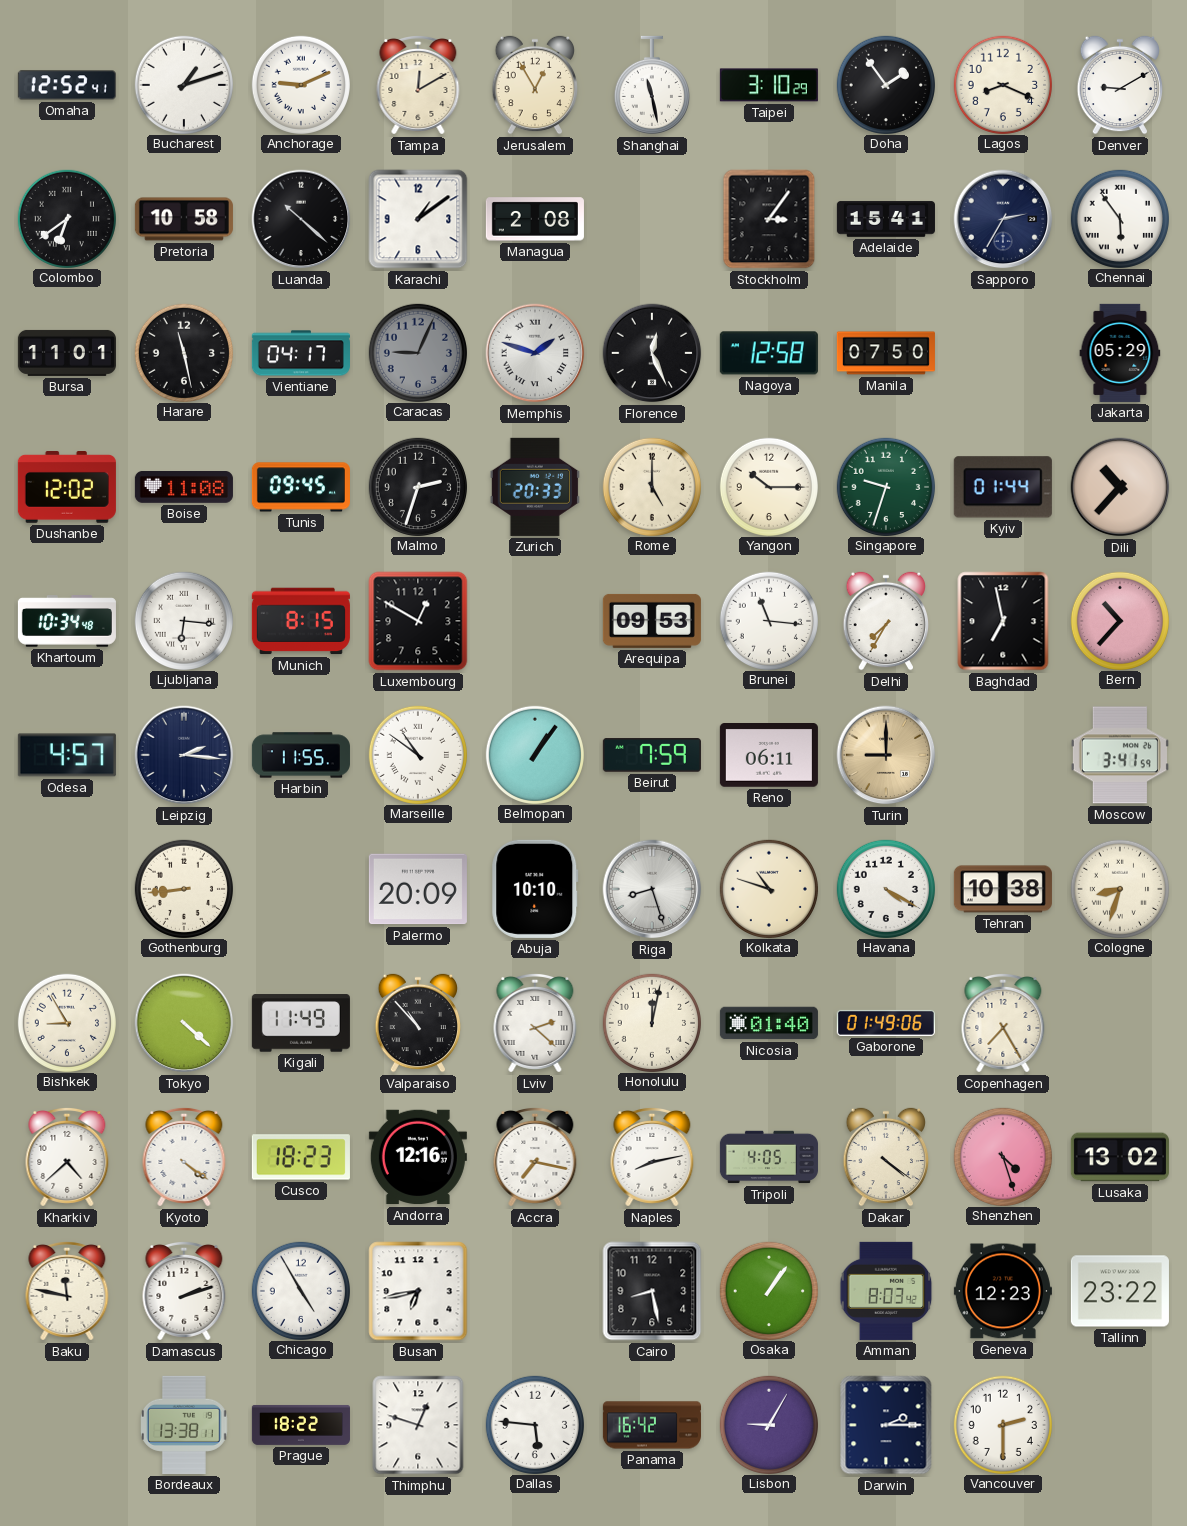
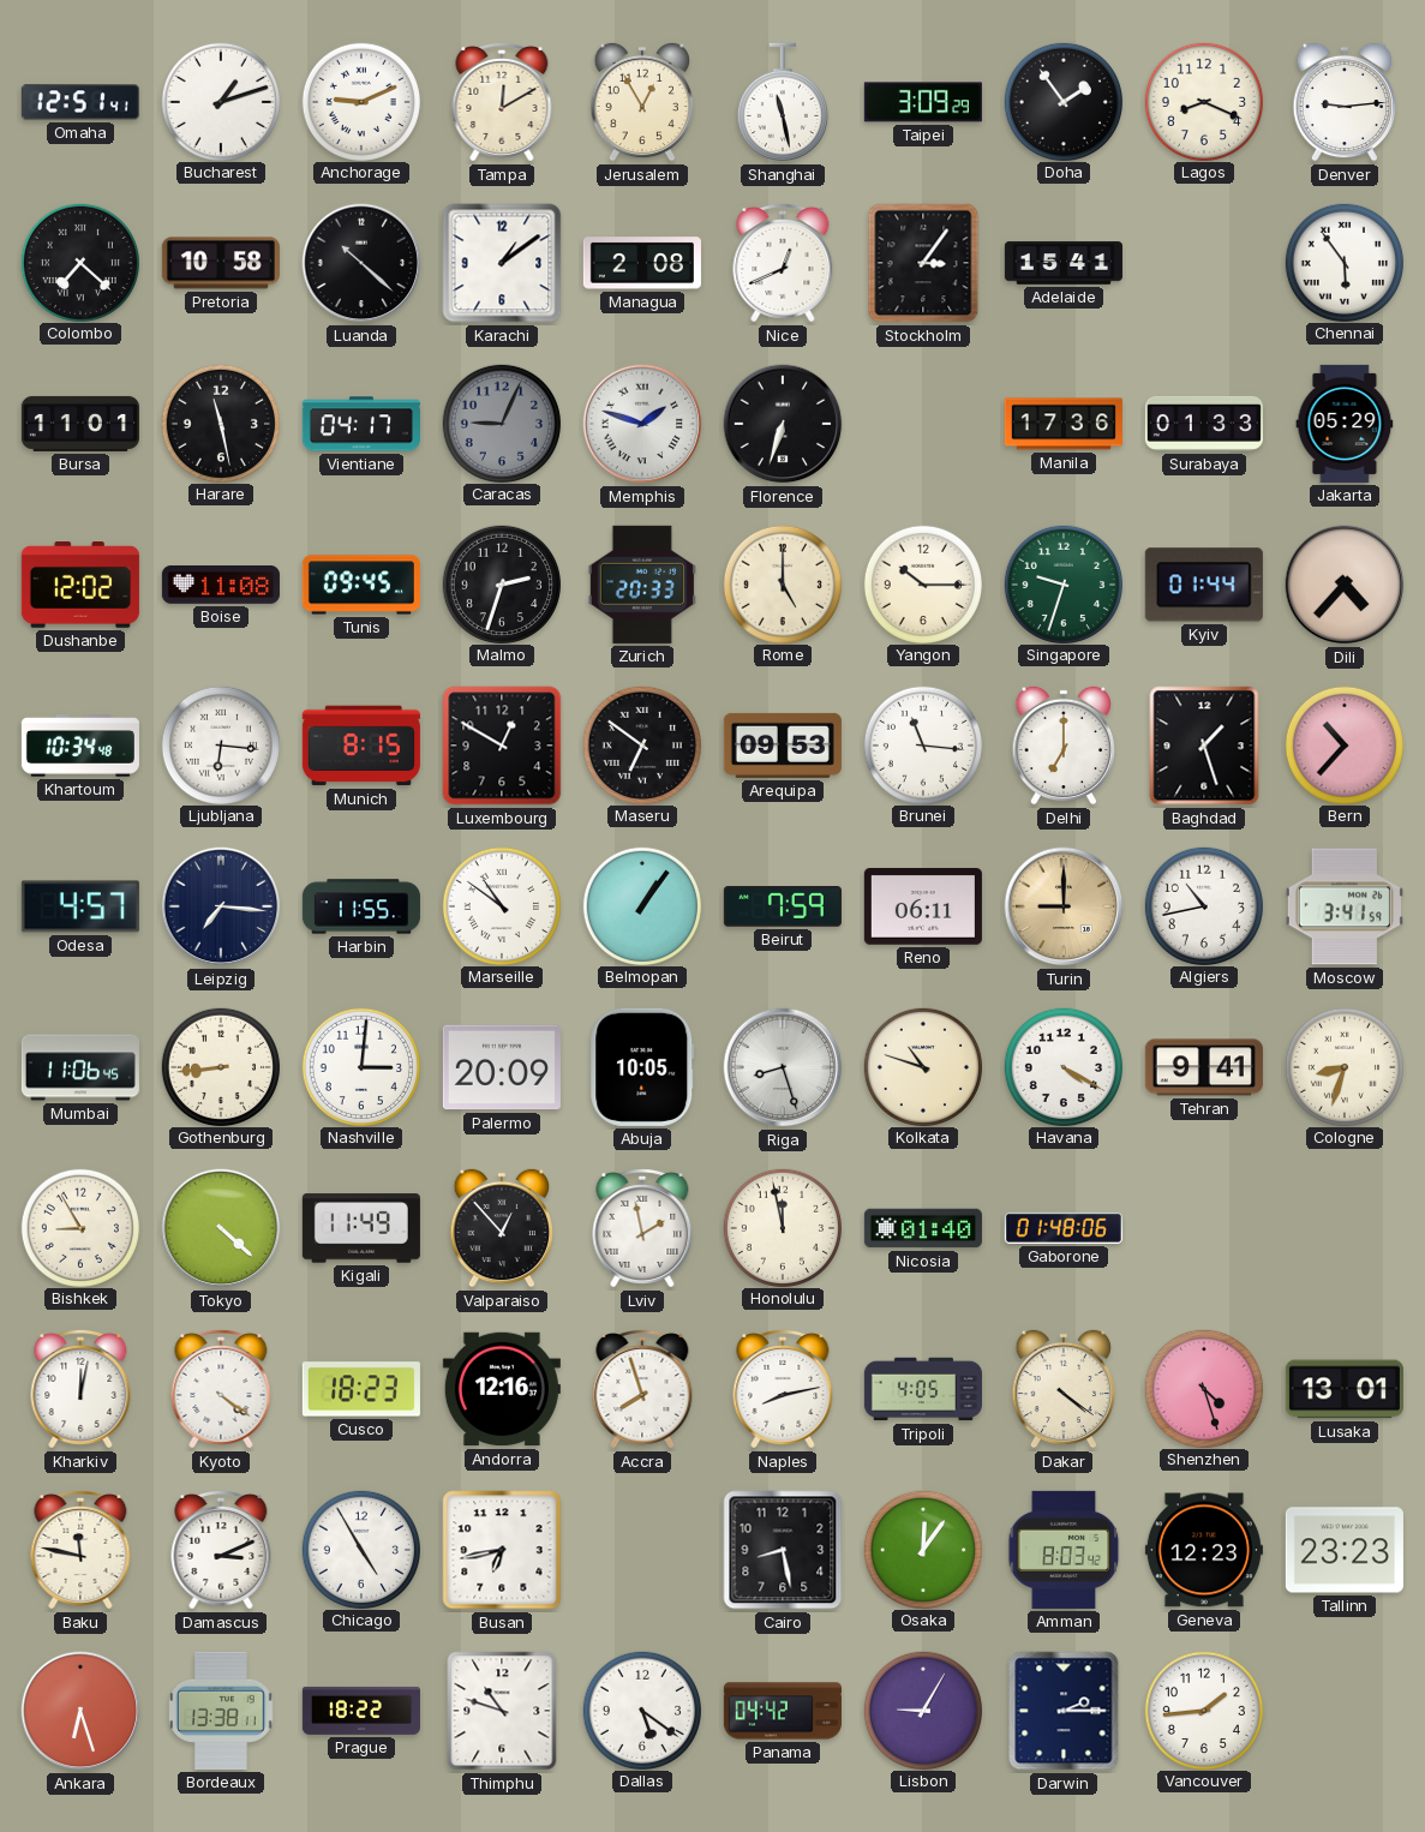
Omaha: 12:52 -> 12:51
Taipei: 3:10 -> 3:09
Denver: 9:10 -> 9:14
Colombo: 6:39 -> 7:22
Nice: none -> 12:41
Sapporo: 2:35 -> none
Florence: 12:26 -> 6:33
Nagoya: 12:58 -> none
Manila: 07:50 -> 17:36
Surabaya: none -> 01:33
Dili: 10:37 -> 4:37
Maseru: none -> 6:51
Delhi: 7:35 -> 7:00
Baghdad: 6:58 -> 1:27
Leipzig: 2:16 -> 7:16
Algiers: none -> 10:43
Mumbai: none -> 11:06
Nashville: none -> 3:01
Abuja: 10:10 -> 10:05
Tehran: 10:38 -> 9:41
Valparaiso: 10:53 -> 12:53
Lviv: 2:22 -> 1:58
Honolulu: 12:02 -> 11:58
Gaborone: 01:49 -> 01:48
Copenhagen: 7:25 -> none
Kharkiv: 4:38 -> 12:02
Accra: 7:17 -> 7:57
Lusaka: 13:02 -> 13:01
Damascus: 2:12 -> 3:11
Osaka: 1:06 -> 12:06
Tallinn: 23:22 -> 23:23
Ankara: none -> 6:27
Thimphu: 12:48 -> 10:48
Dallas: 5:46 -> 5:21
Panama: 16:42 -> 04:42
Vancouver: 2:30 -> 1:44
